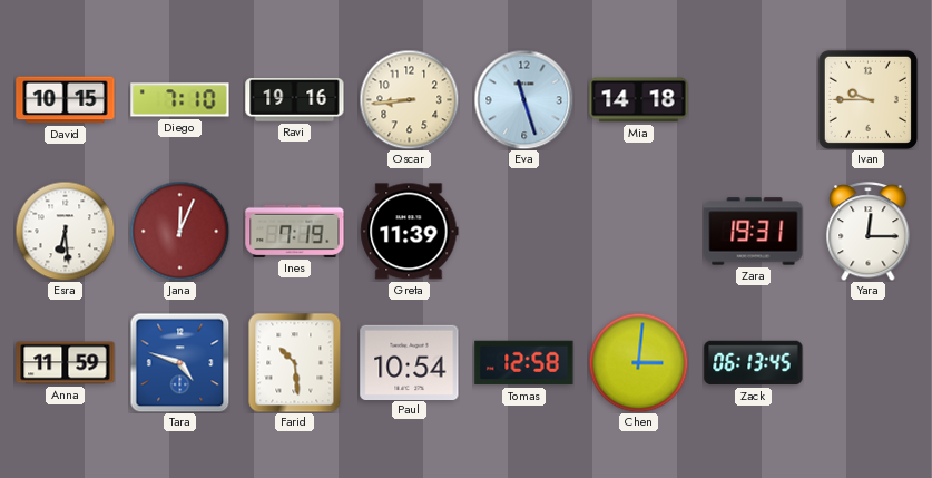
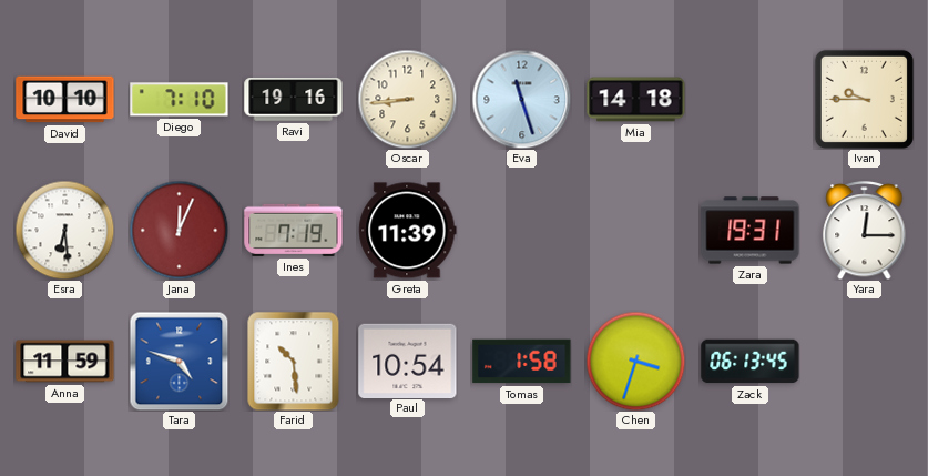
David: 10:15 -> 10:10
Tomas: 12:58 -> 1:58
Chen: 3:01 -> 3:33
